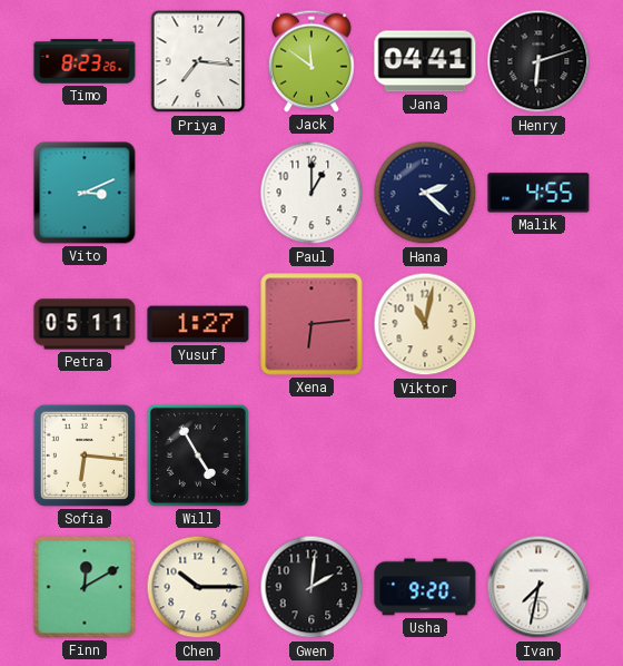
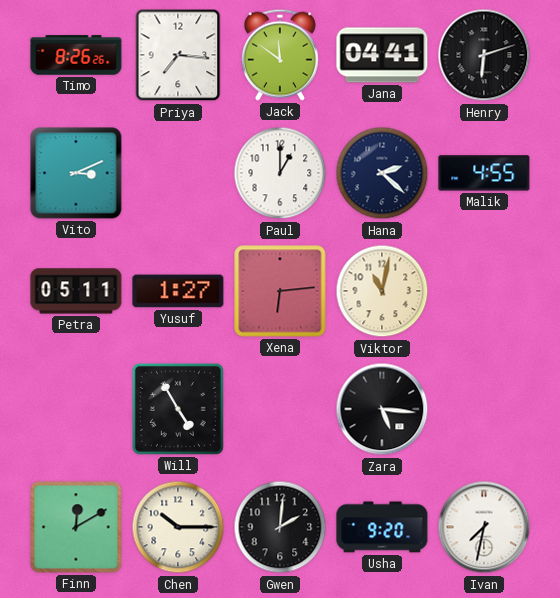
Timo: 8:23 -> 8:26
Sofia: 6:16 -> none
Zara: none -> 5:16
